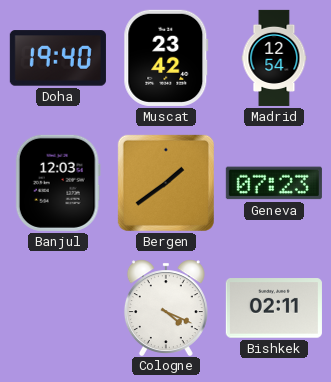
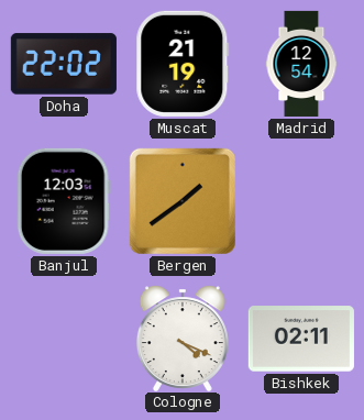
Doha: 19:40 -> 22:02
Muscat: 23:42 -> 21:19
Geneva: 07:23 -> none
